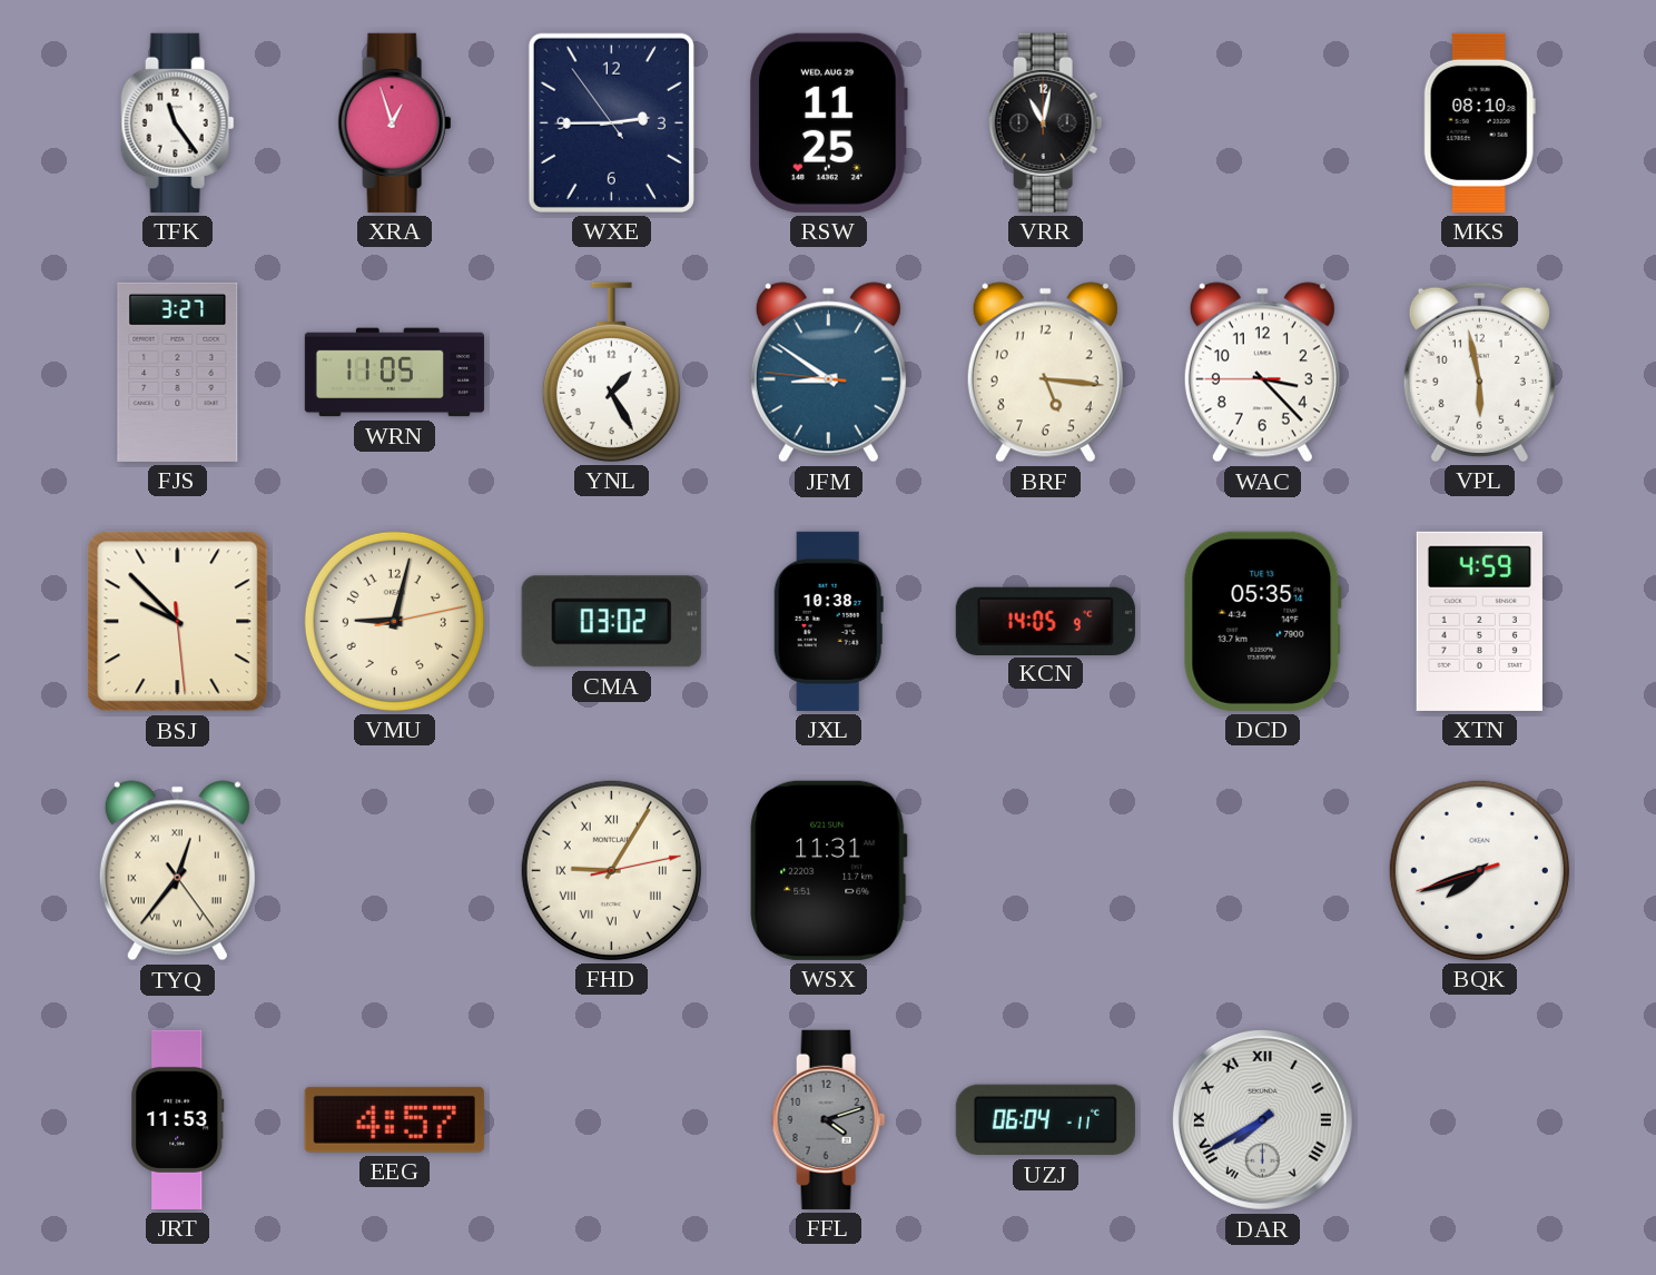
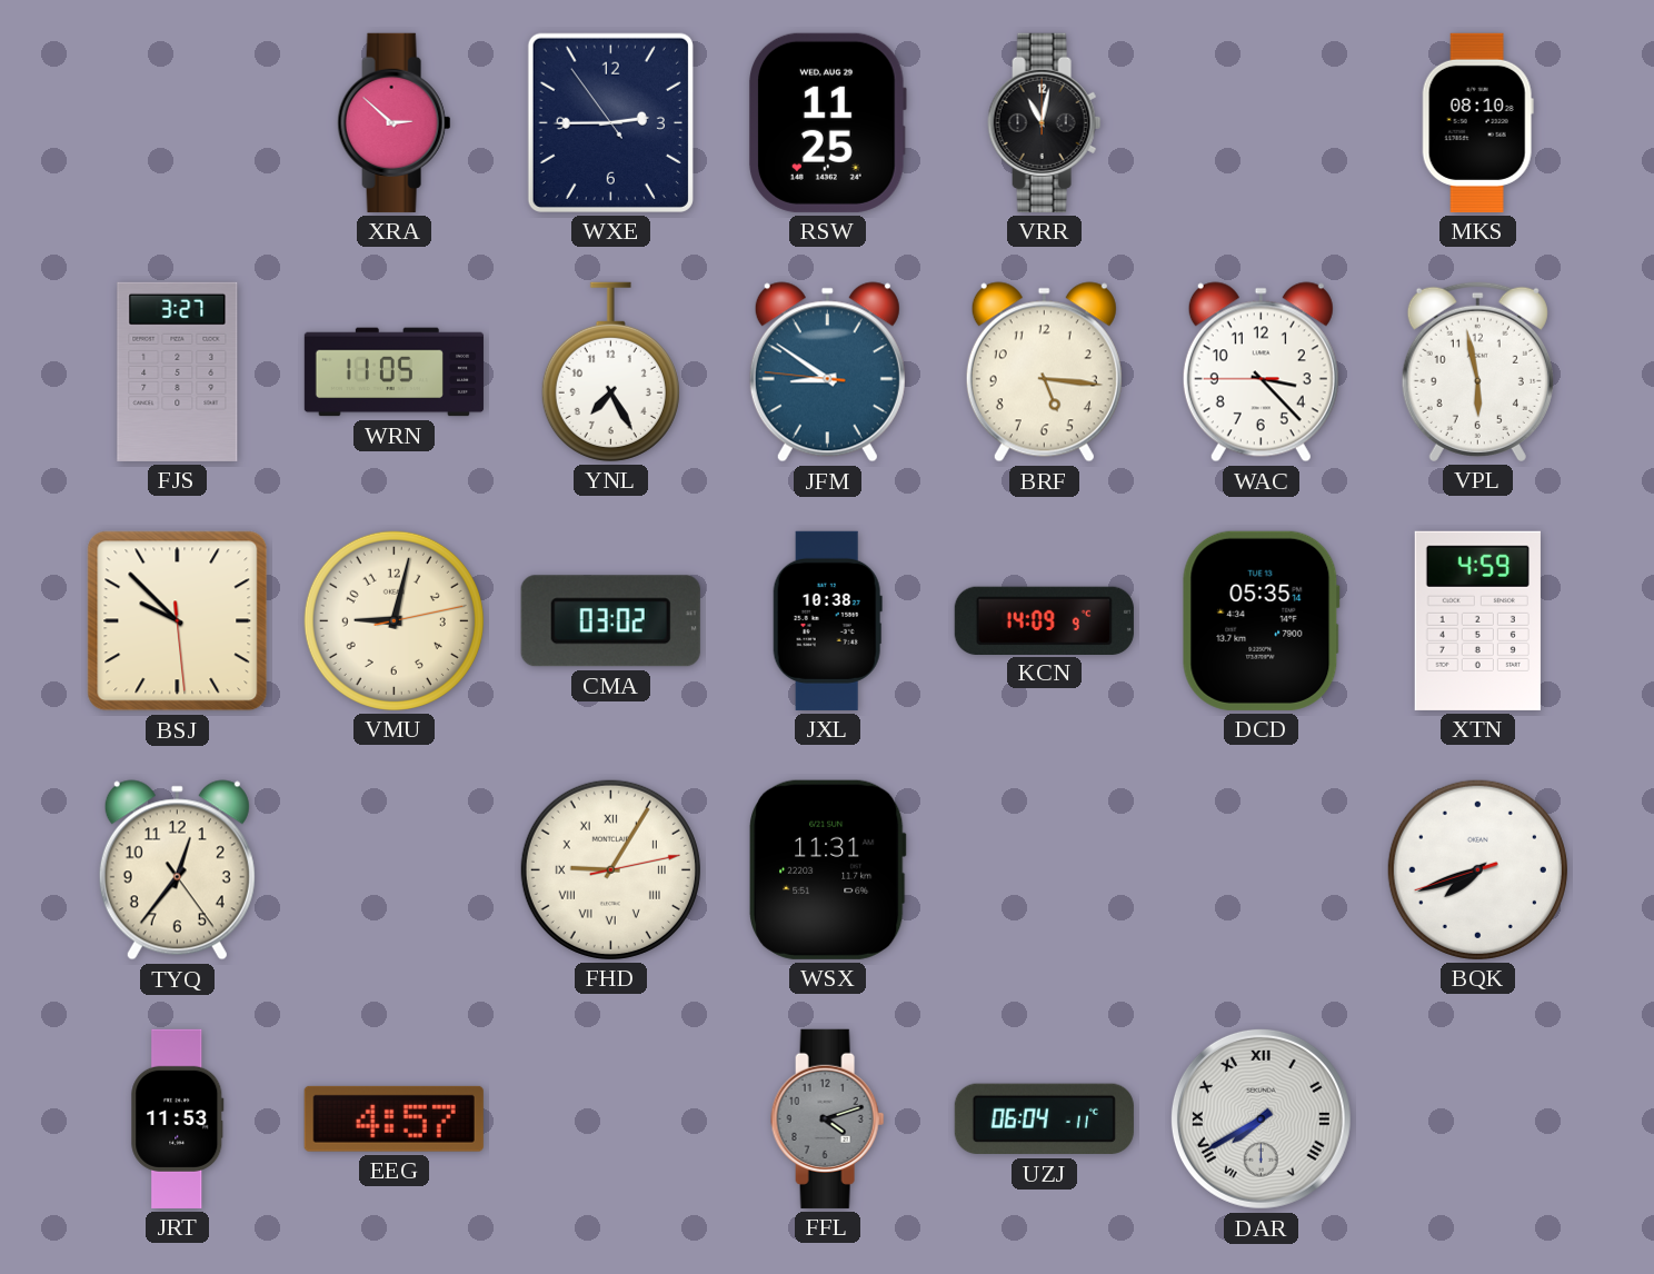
TFK: 11:24 -> none
XRA: 12:57 -> 2:52
YNL: 1:25 -> 7:25
KCN: 14:05 -> 14:09
TYQ numerals: Roman -> Arabic
